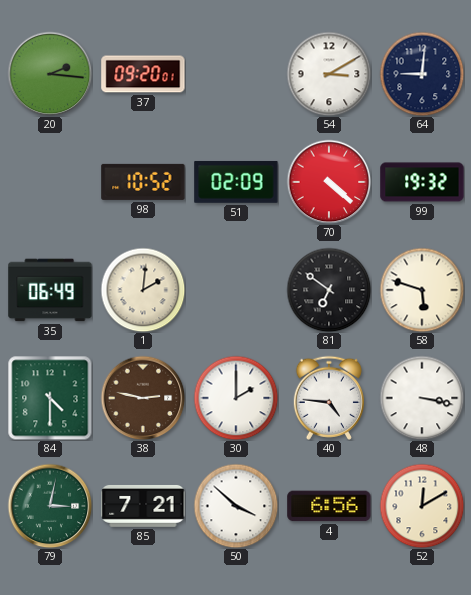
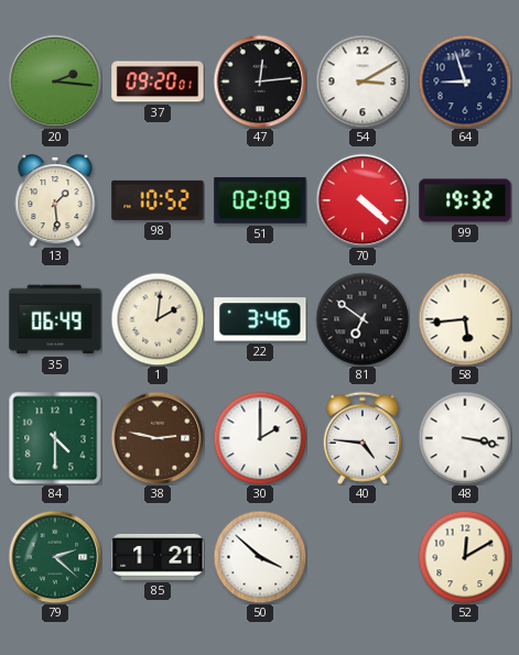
47: none -> 12:14
64: 9:01 -> 8:57
13: none -> 1:29
22: none -> 3:46
58: 5:48 -> 5:44
79: 3:02 -> 2:22
85: 7:21 -> 1:21
4: 6:56 -> none
